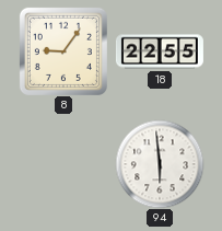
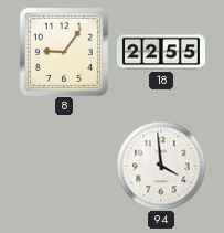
94: 5:59 -> 3:59
